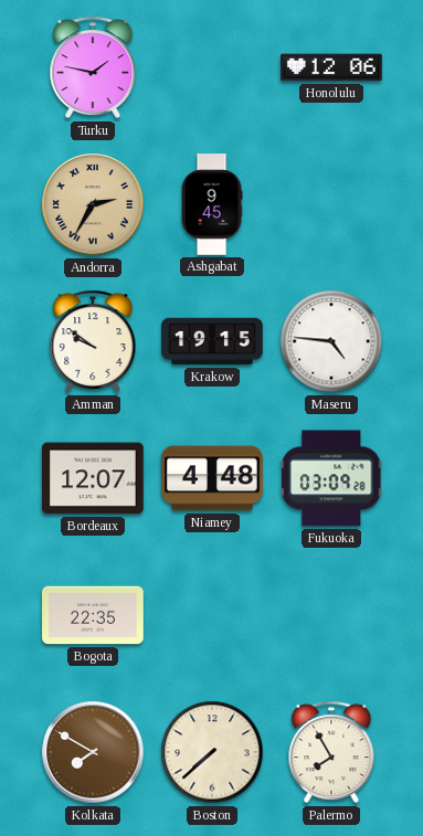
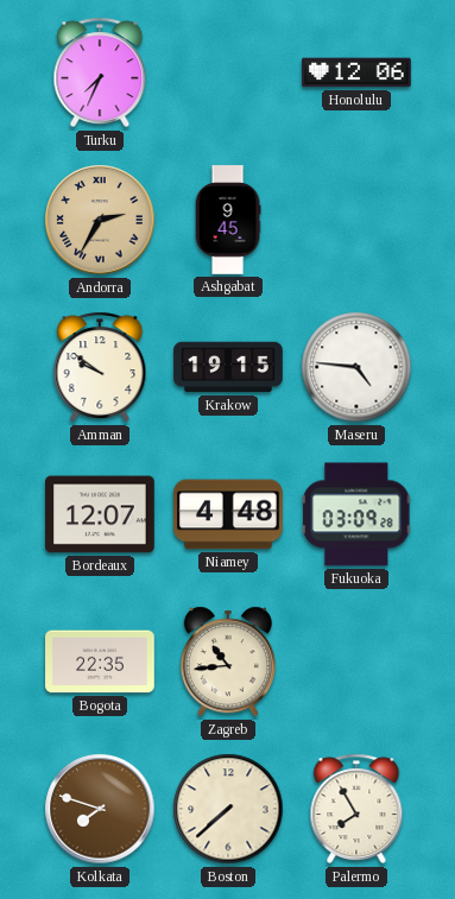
Turku: 1:47 -> 7:34
Zagreb: none -> 10:44
Kolkata: 7:50 -> 7:48
